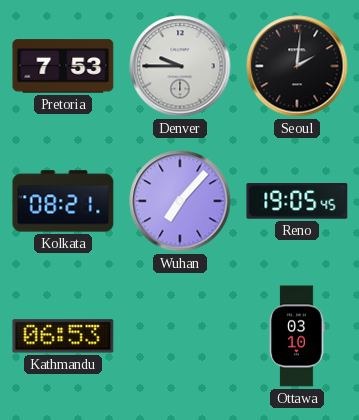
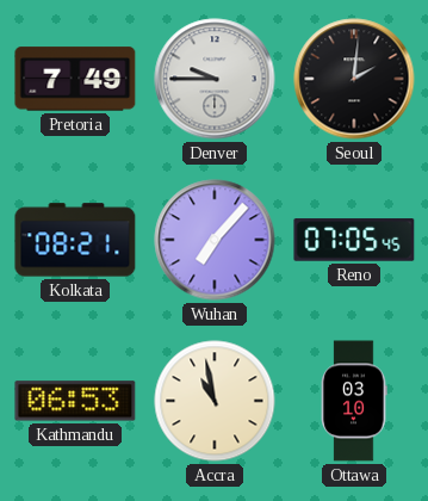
Pretoria: 7:53 -> 7:49
Reno: 19:05 -> 07:05
Accra: none -> 10:58
